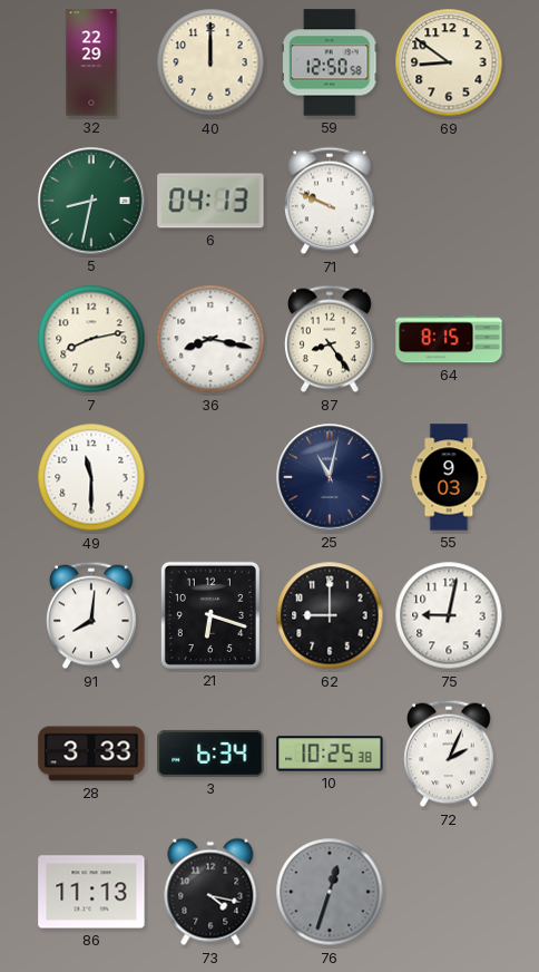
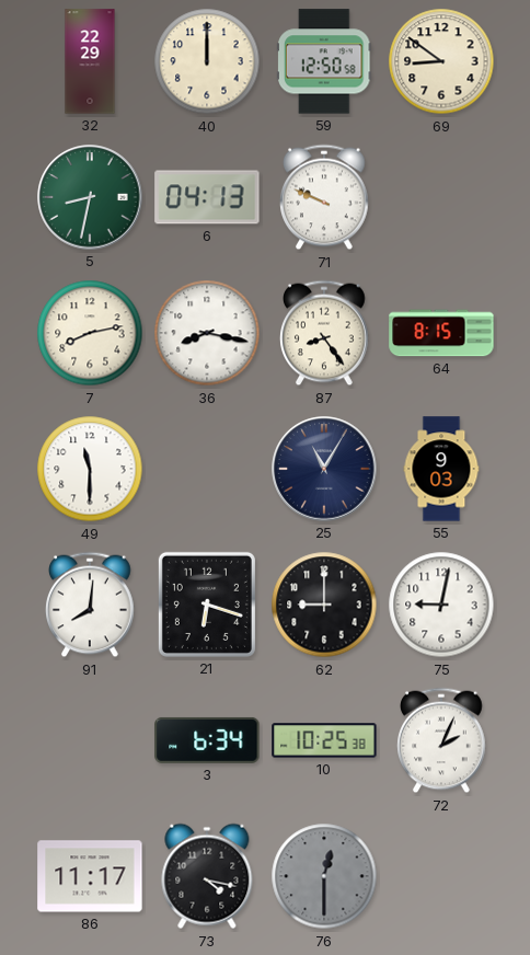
25: 11:02 -> 11:05
28: 3:33 -> none
86: 11:13 -> 11:17
76: 12:33 -> 12:30
